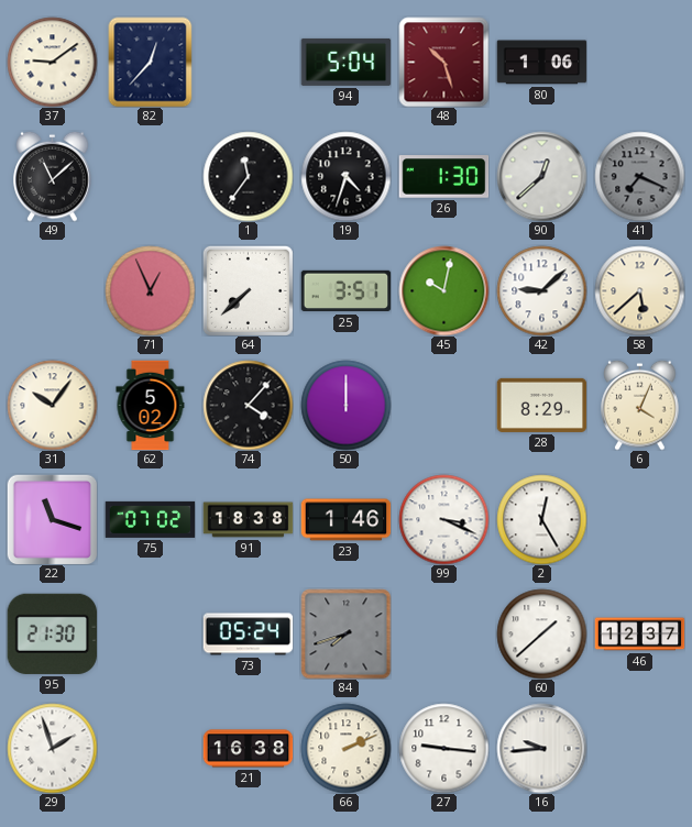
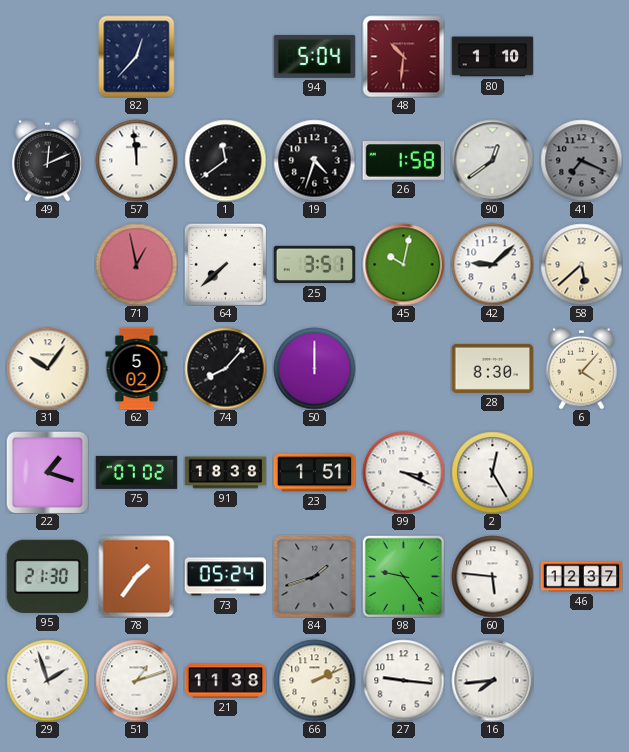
37: 9:09 -> none
48: 10:27 -> 10:31
80: 1:06 -> 1:10
49: 11:08 -> 12:11
57: none -> 11:59
1: 11:36 -> 11:39
26: 1:30 -> 1:58
90: 12:38 -> 12:39
71: 12:56 -> 12:58
74: 4:07 -> 8:07
28: 8:29 -> 8:30
6: 4:04 -> 4:07
22: 11:18 -> 1:18
23: 1:46 -> 1:51
78: none -> 1:36
84: 7:42 -> 1:42
98: none -> 9:24
60: 1:38 -> 5:46
51: none -> 1:12
21: 16:38 -> 11:38
16: 9:44 -> 7:44
